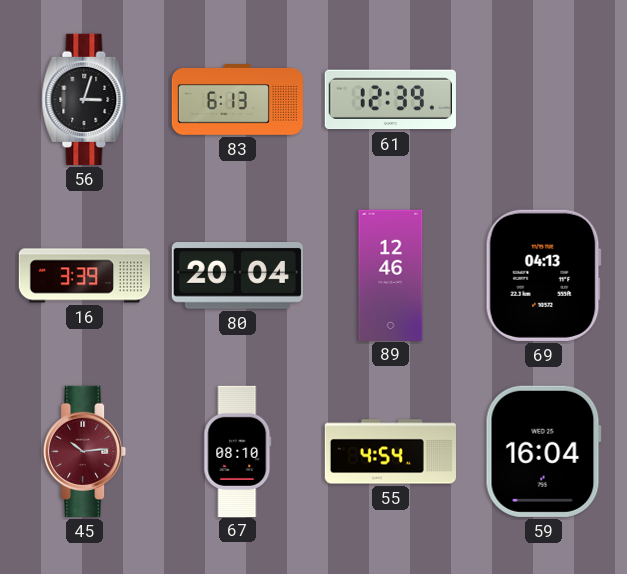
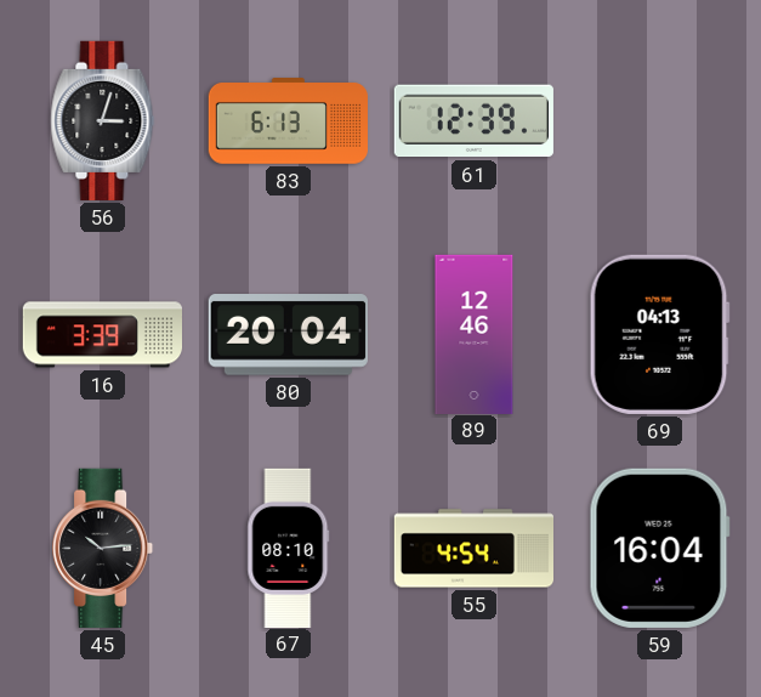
45 dial: burgundy -> black
